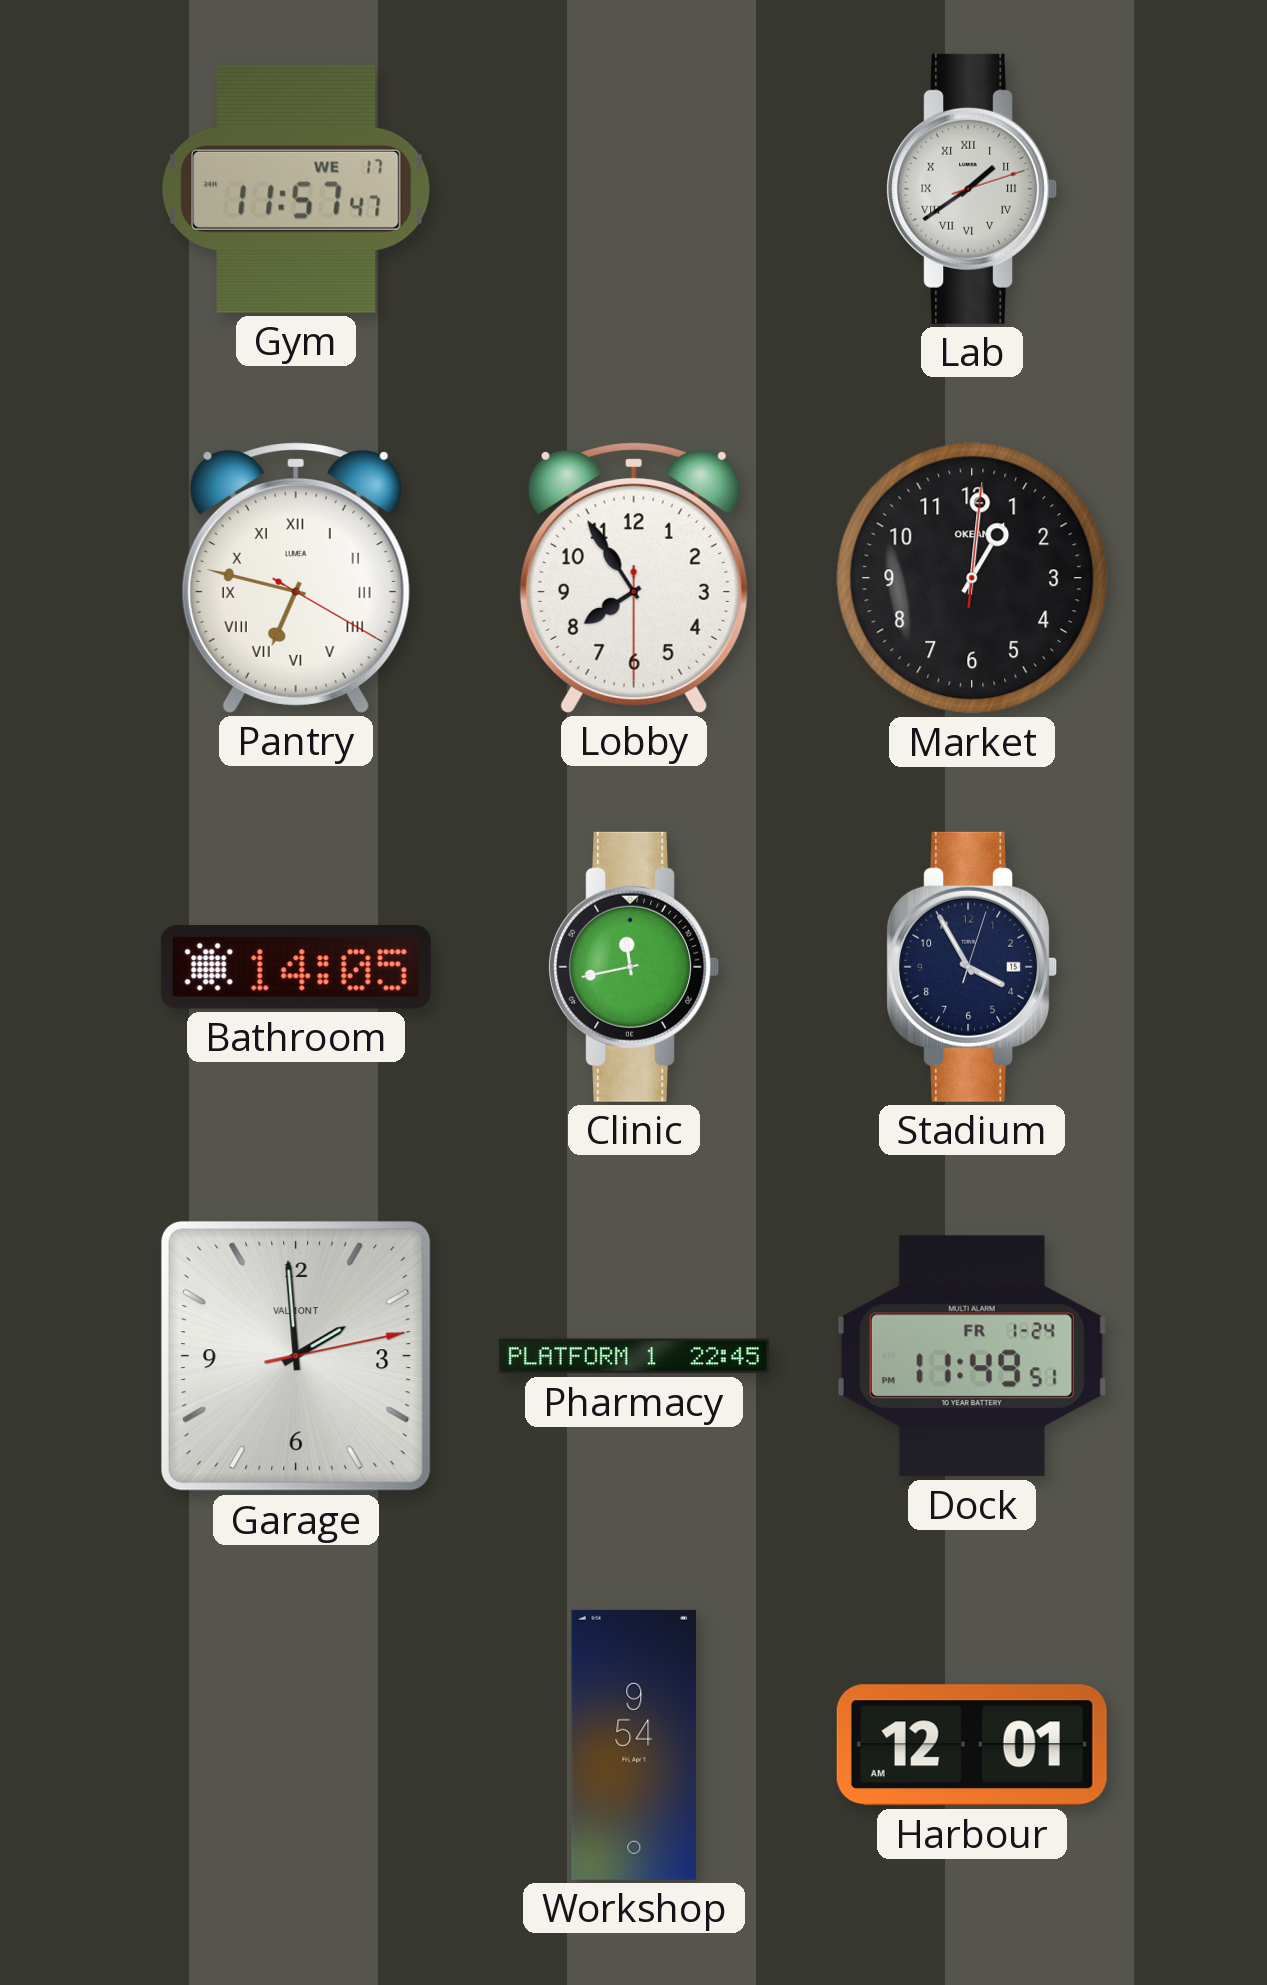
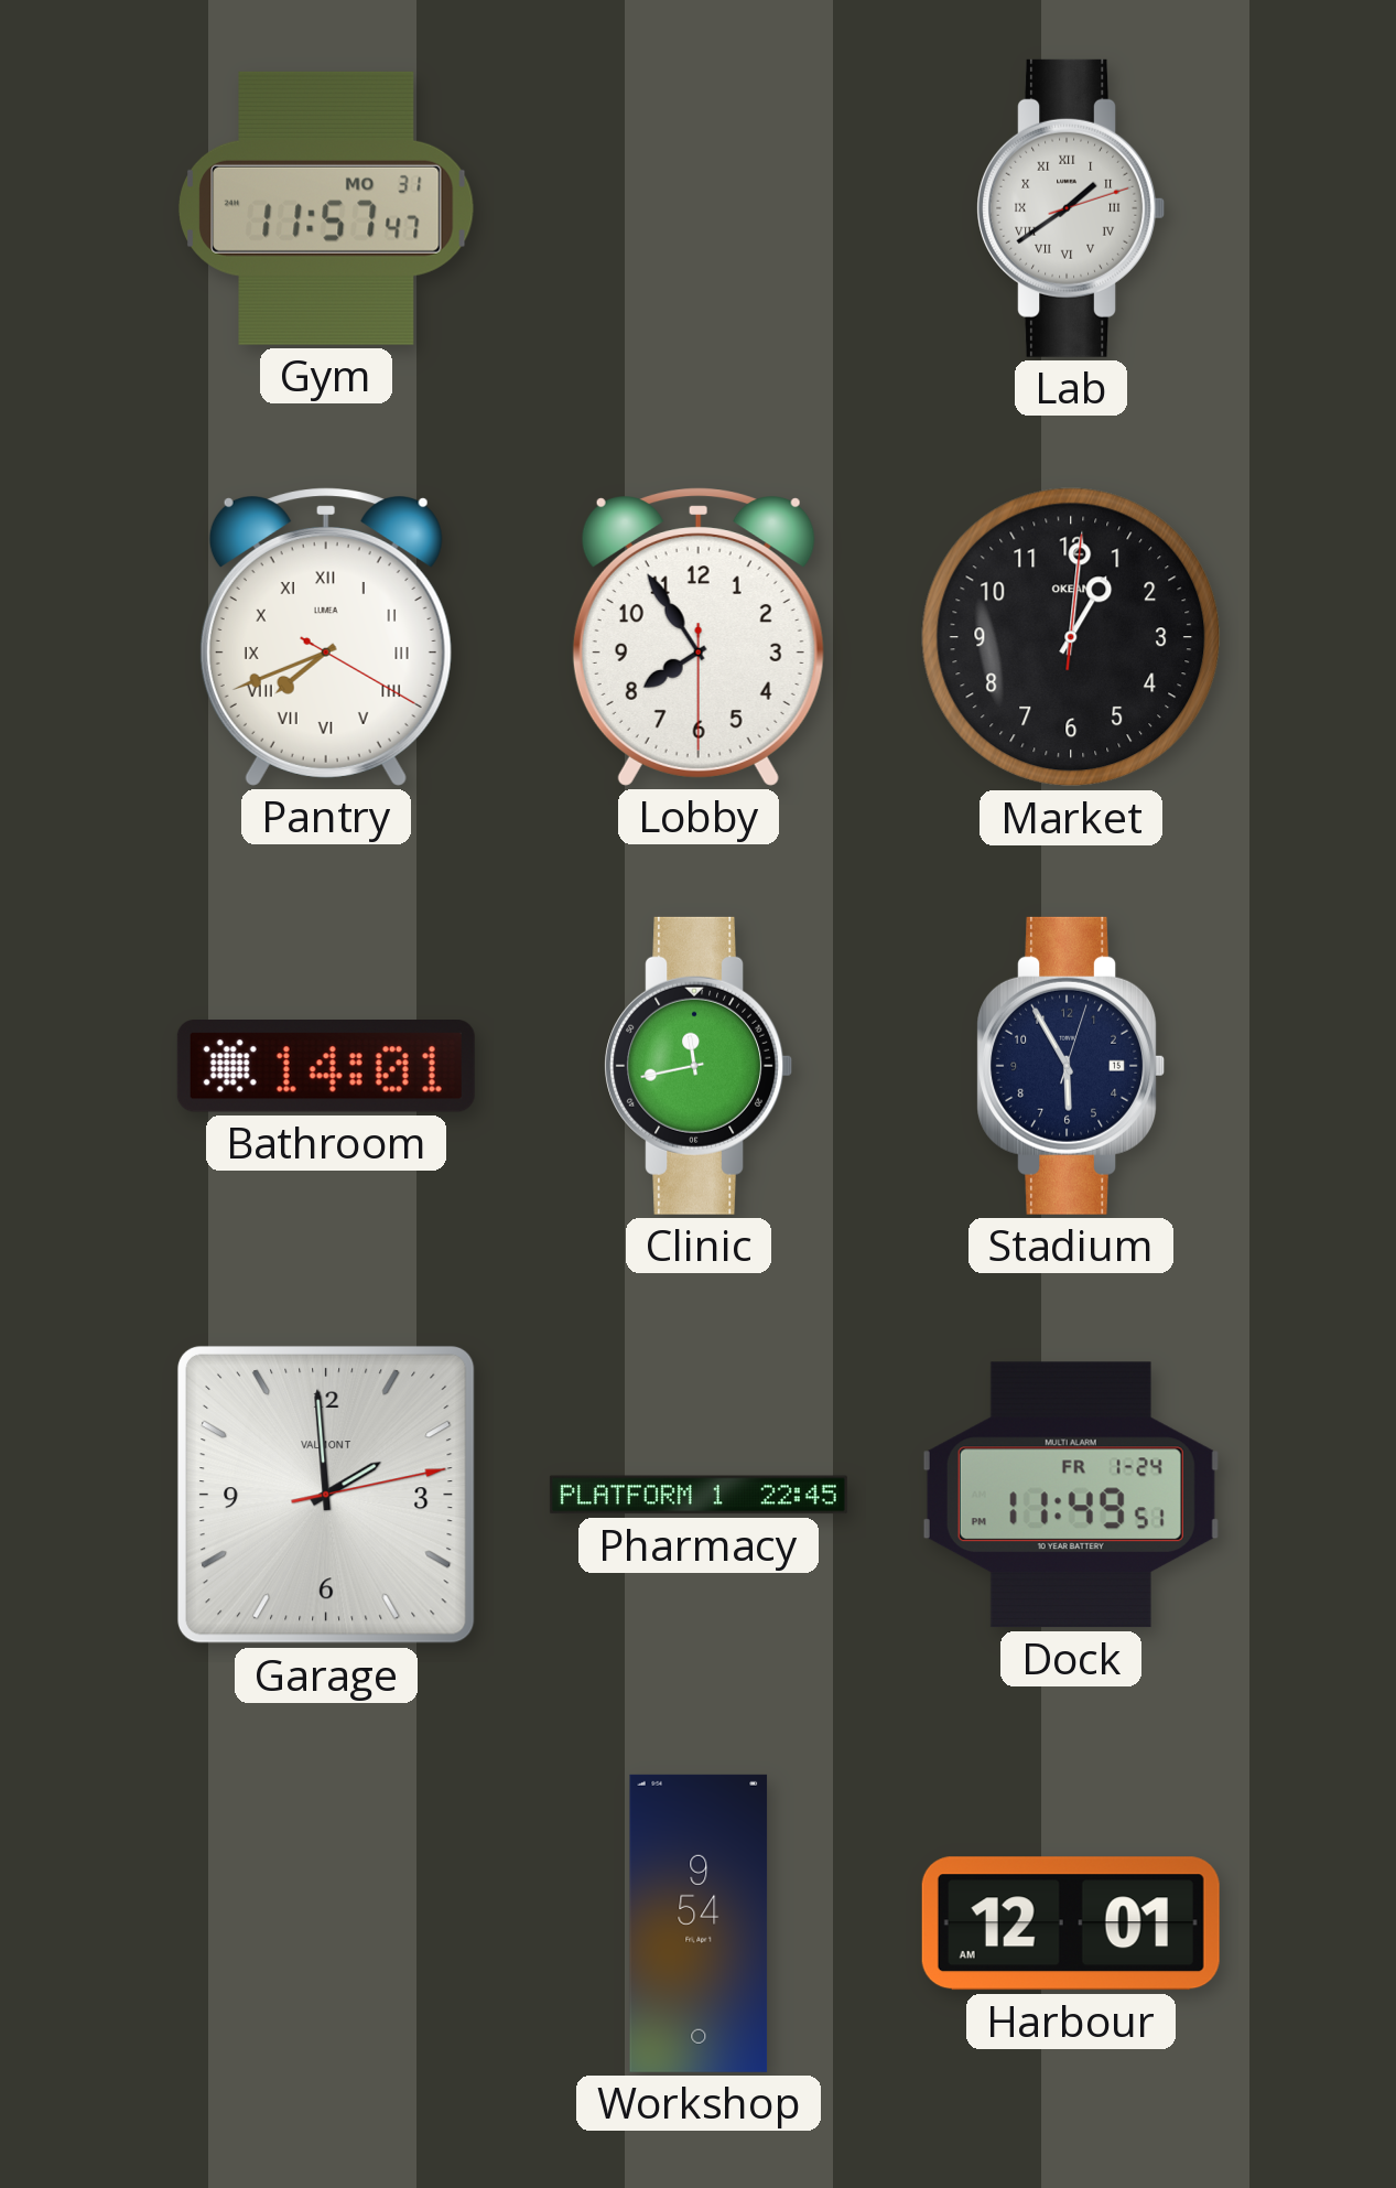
Gym date: WE 17 -> MO 31
Pantry: 6:47 -> 7:41
Bathroom: 14:05 -> 14:01
Stadium: 3:55 -> 5:55
